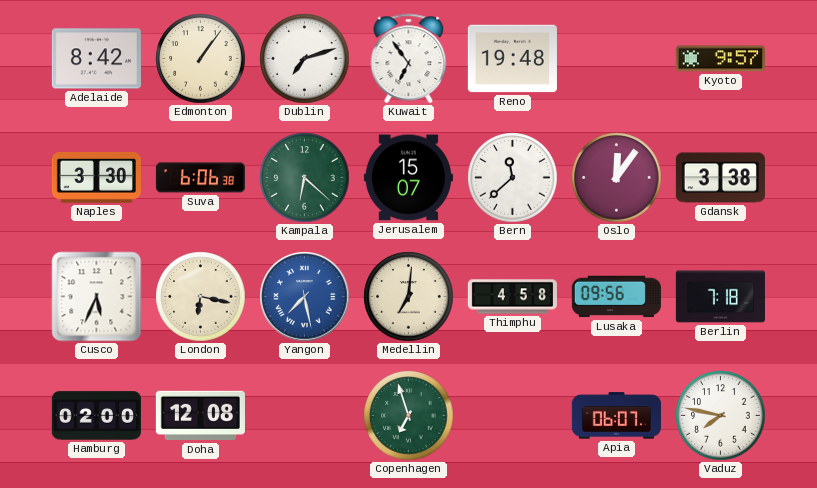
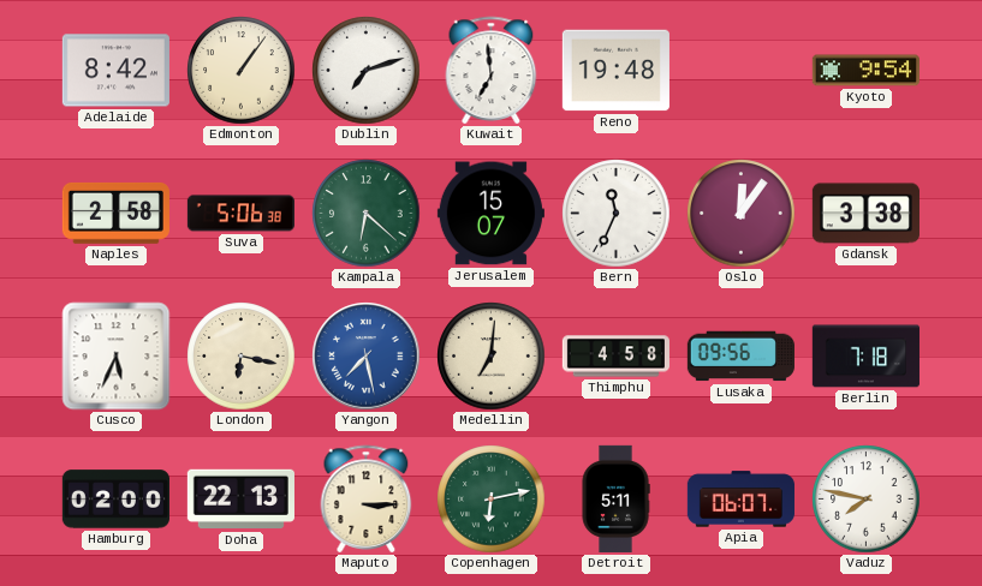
Kuwait: 6:54 -> 6:59
Kyoto: 9:57 -> 9:54
Naples: 3:30 -> 2:58
Suva: 6:06 -> 5:06
Bern: 11:38 -> 11:34
Doha: 12:08 -> 22:13
Maputo: none -> 3:15
Copenhagen: 6:57 -> 6:13
Detroit: none -> 5:11
